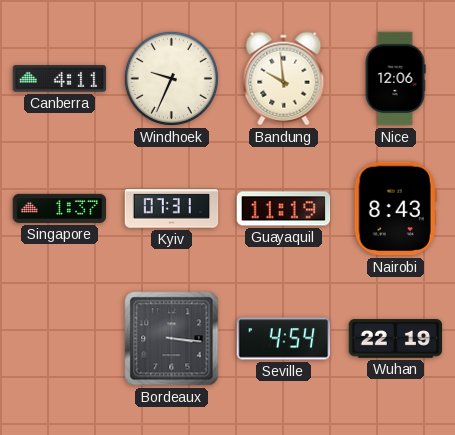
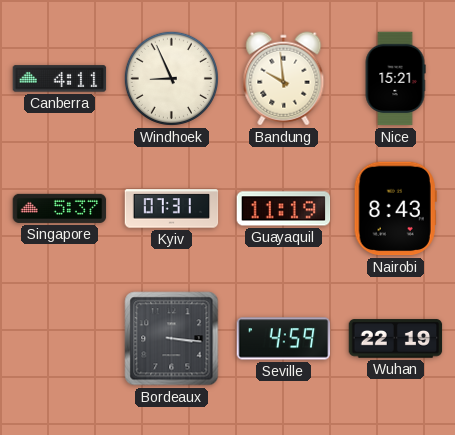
Windhoek: 9:34 -> 8:56
Nice: 12:06 -> 15:21
Singapore: 1:37 -> 5:37
Seville: 4:54 -> 4:59
